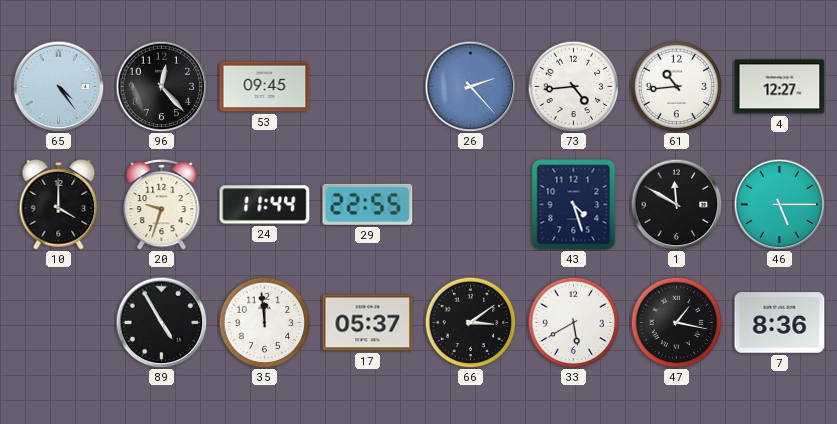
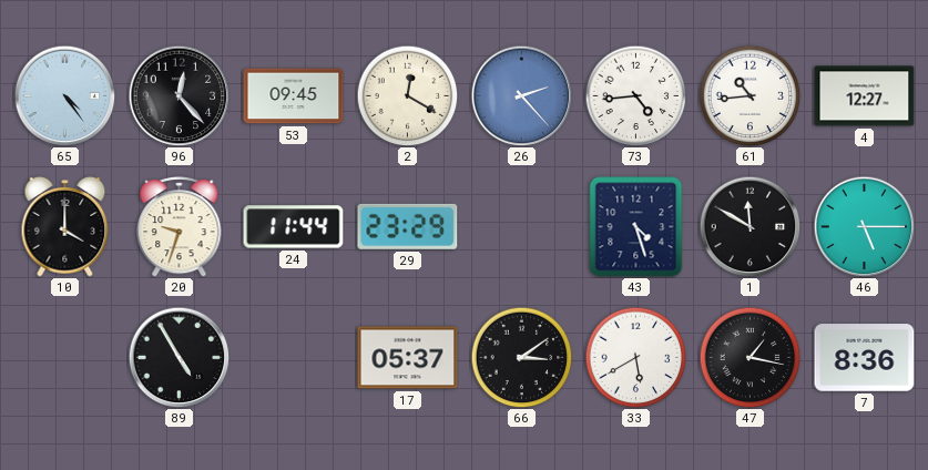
2: none -> 12:20
29: 22:55 -> 23:29
35: 11:59 -> none
